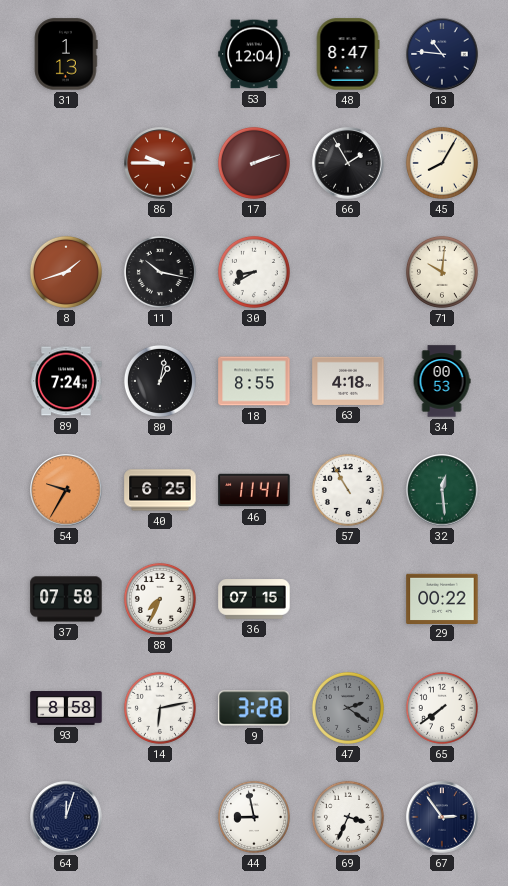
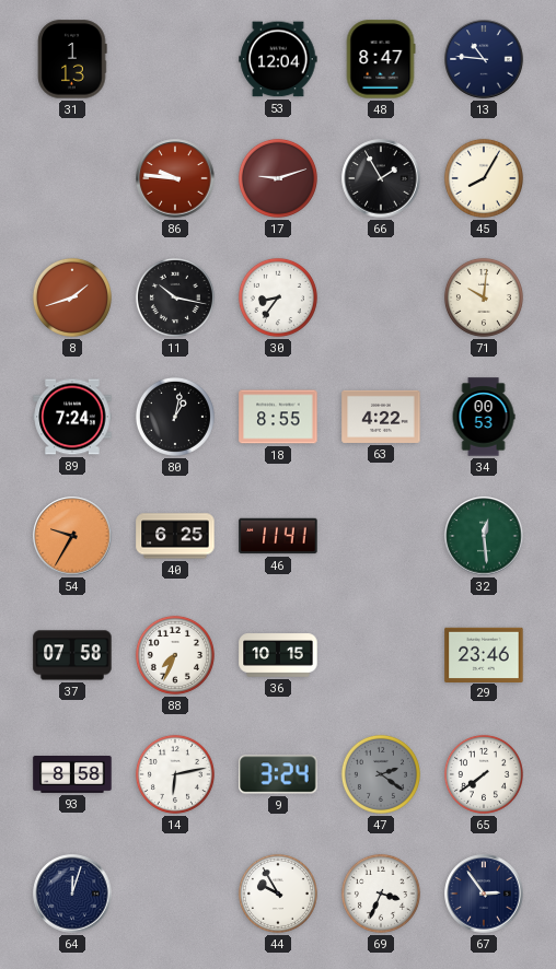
86: 9:45 -> 9:46
17: 2:12 -> 9:12
30: 8:40 -> 8:36
63: 4:18 -> 4:22
57: 10:55 -> none
36: 07:15 -> 10:15
29: 00:22 -> 23:46
9: 3:28 -> 3:24
44: 8:58 -> 9:55
